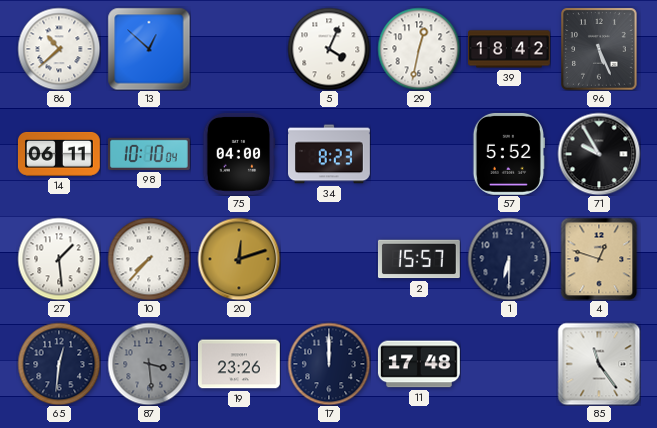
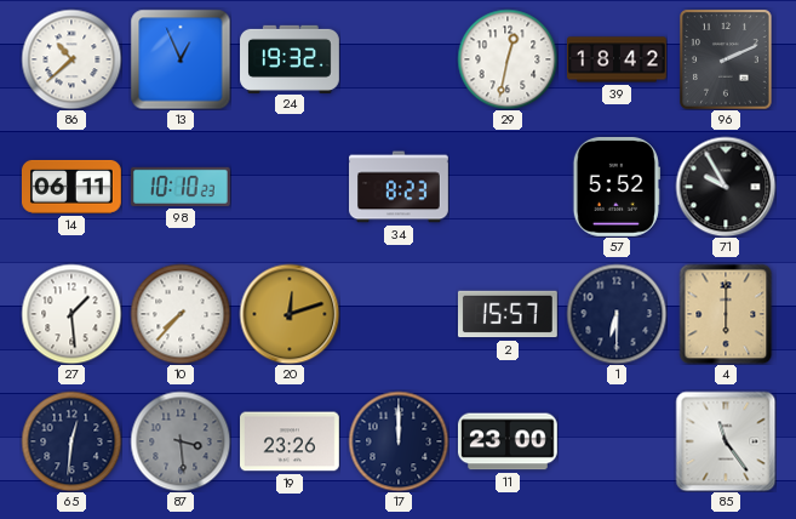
13: 12:52 -> 12:56
24: none -> 19:32
5: 4:04 -> none
96: 5:26 -> 2:11
98: 10:10:04 -> 10:10:23
75: 04:00 -> none
4: 12:48 -> 6:00
11: 17:48 -> 23:00
